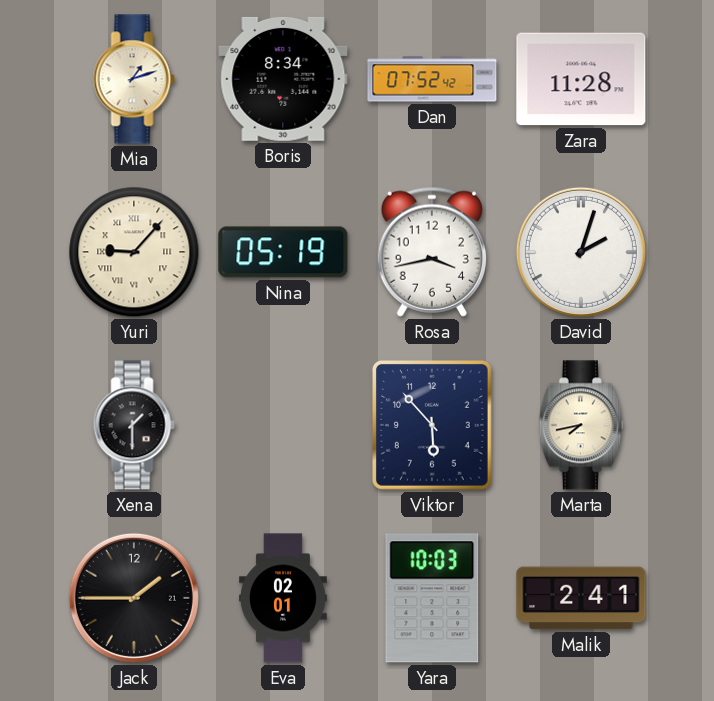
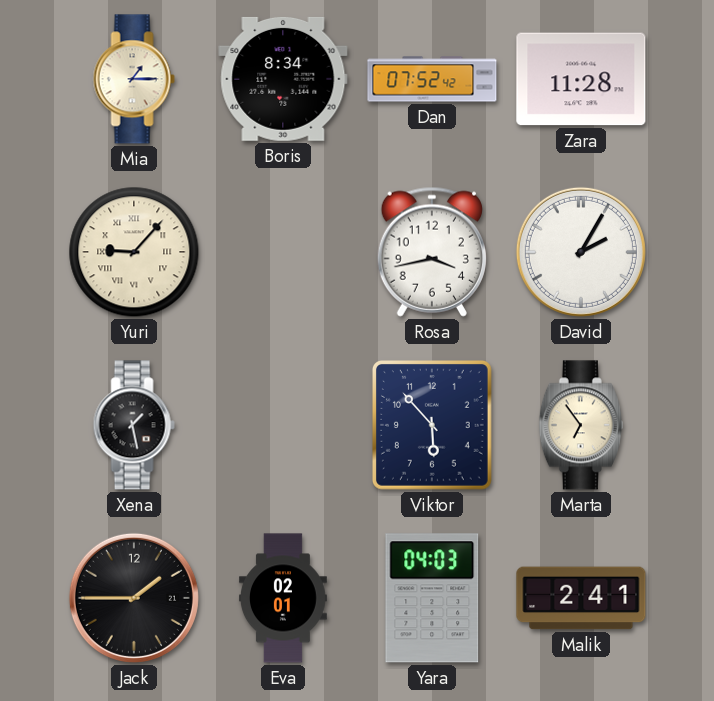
Mia: 1:12 -> 1:15
Nina: 05:19 -> none
David: 2:03 -> 2:05
Xena: 1:30 -> 1:28
Marta: 7:43 -> 6:54
Yara: 10:03 -> 04:03
